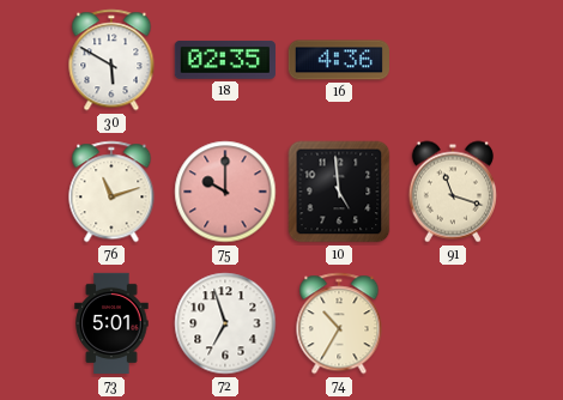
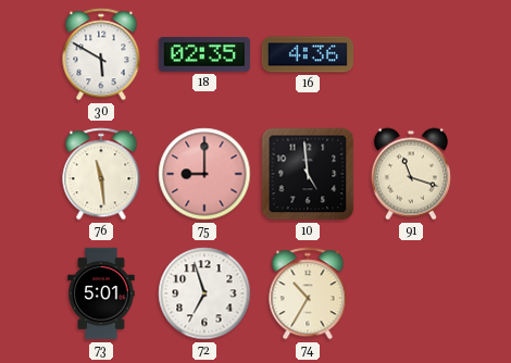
76: 11:12 -> 11:29
75: 10:00 -> 9:00
